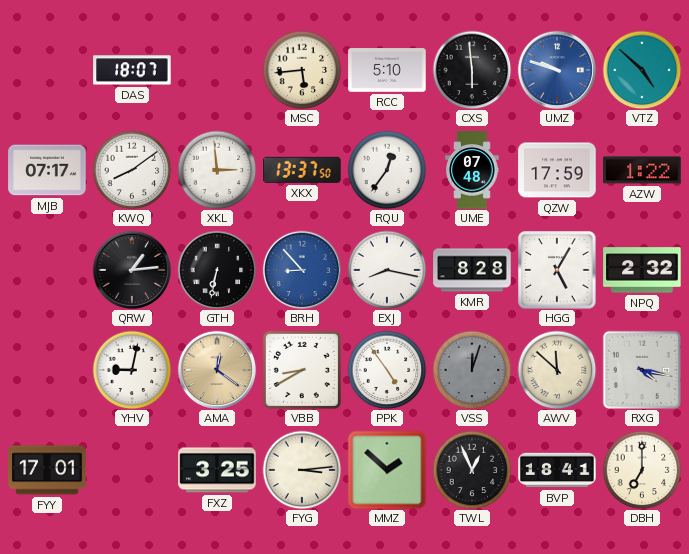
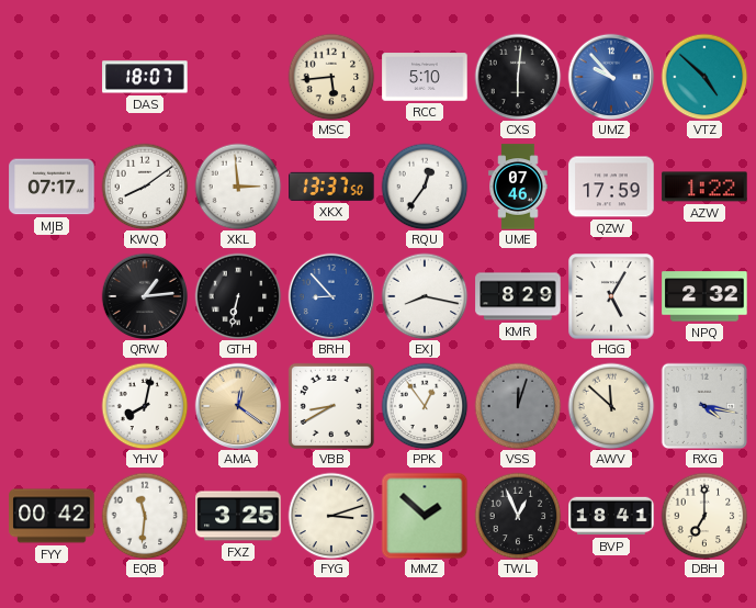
CXS: 5:59 -> 6:01
UMZ: 9:48 -> 9:53
UME: 07:48 -> 07:46
KMR: 8:28 -> 8:29
YHV: 9:02 -> 8:02
PPK: 4:54 -> 12:54
FYY: 17:01 -> 00:42
EQB: none -> 11:31
FYG: 3:14 -> 3:12
